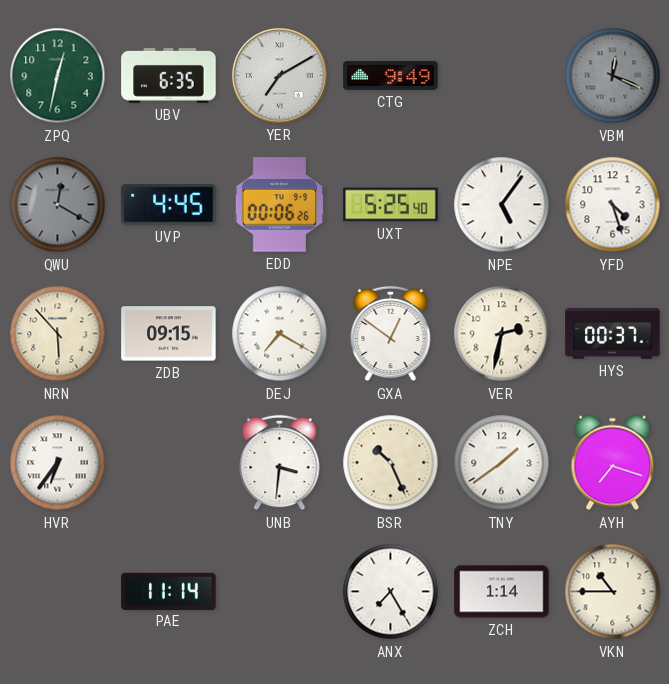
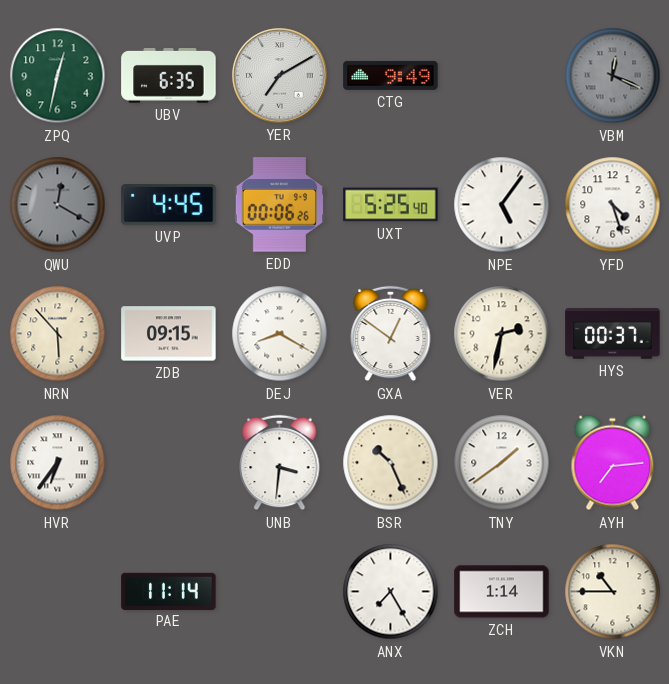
DEJ: 7:20 -> 8:20
AYH: 7:18 -> 7:14
